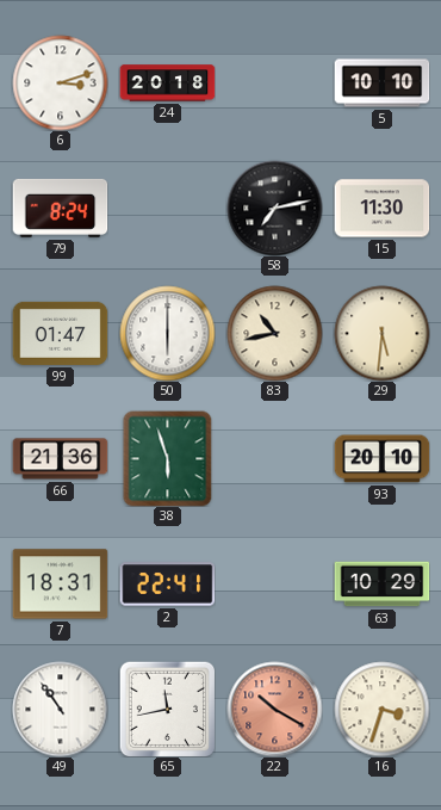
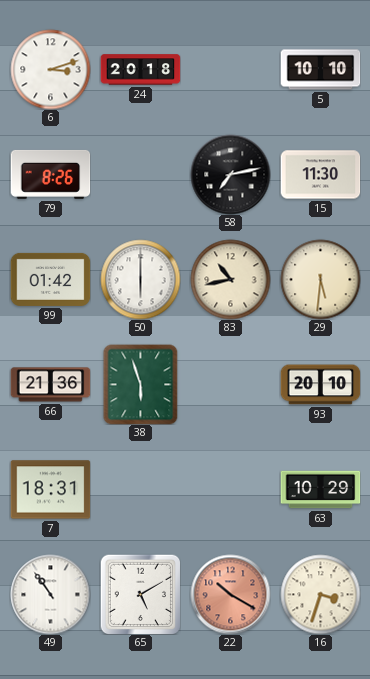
79: 8:24 -> 8:26
99: 01:47 -> 01:42
2: 22:41 -> none
65: 11:43 -> 5:10
